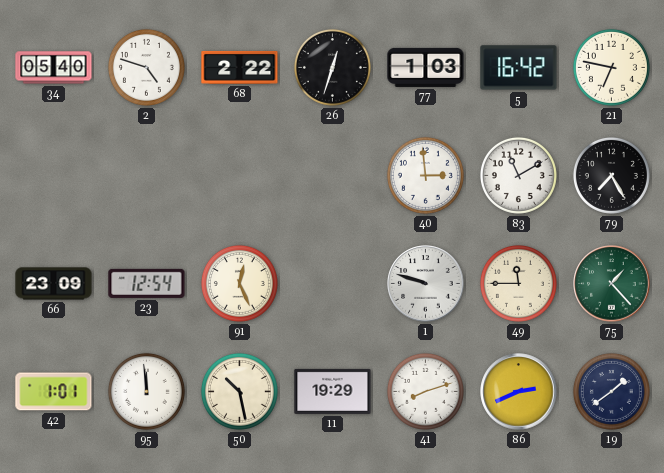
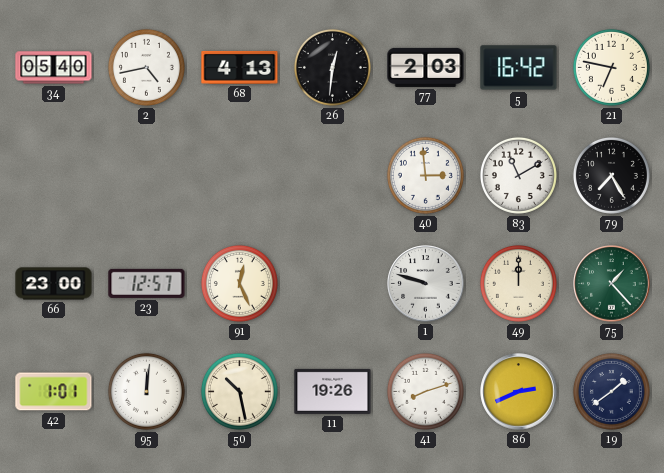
2: 4:48 -> 4:43
68: 2:22 -> 4:13
26: 12:33 -> 12:31
77: 1:03 -> 2:03
66: 23:09 -> 23:00
23: 12:54 -> 12:57
49: 11:45 -> 12:00
95: 11:59 -> 12:01
11: 19:29 -> 19:26
